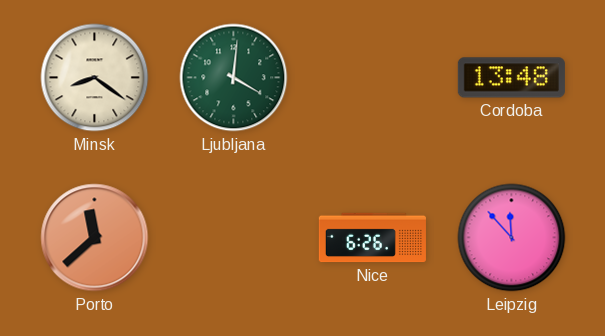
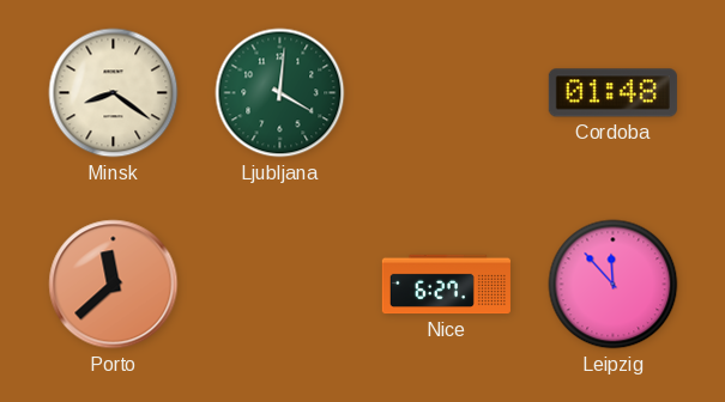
Cordoba: 13:48 -> 01:48
Nice: 6:26 -> 6:27
